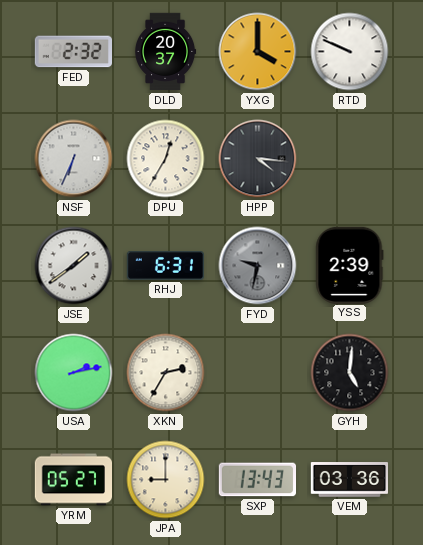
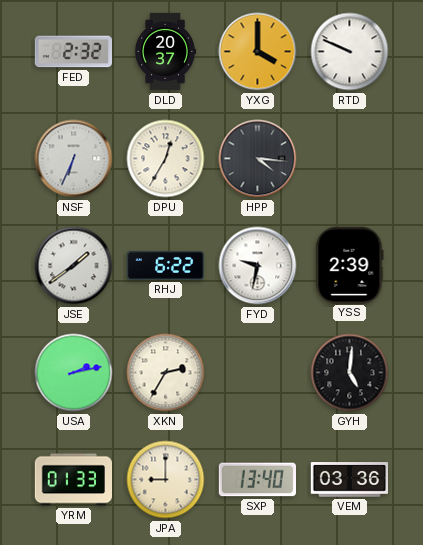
RHJ: 6:31 -> 6:22
FYD dial: grey -> white
YRM: 05:27 -> 01:33
SXP: 13:43 -> 13:40
